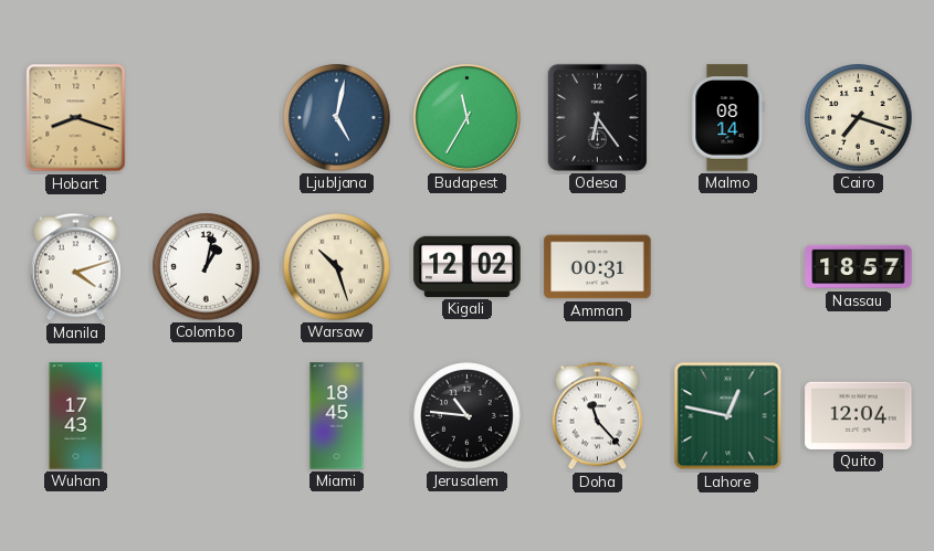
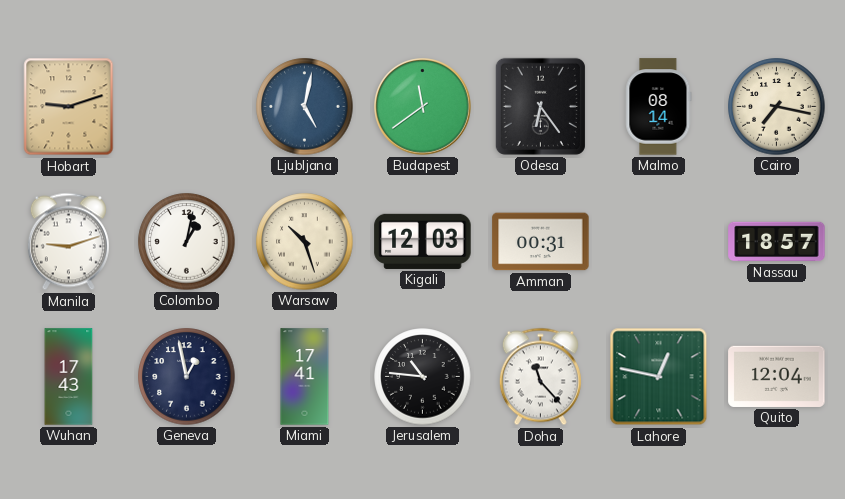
Hobart: 8:18 -> 9:12
Budapest: 11:35 -> 11:39
Cairo: 7:18 -> 7:17
Manila: 4:12 -> 9:12
Kigali: 12:02 -> 12:03
Geneva: none -> 12:58
Miami: 18:45 -> 17:41
